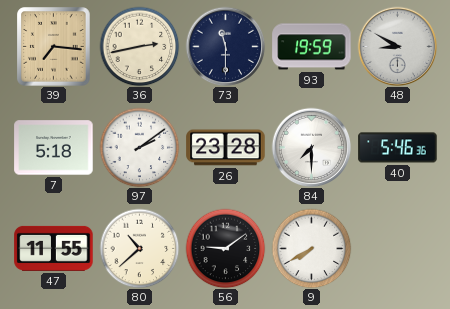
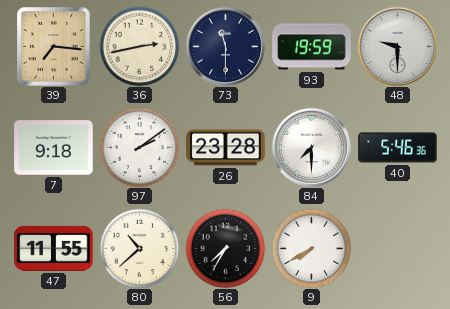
48: 8:50 -> 9:30
7: 5:18 -> 9:18
56: 9:09 -> 7:35
